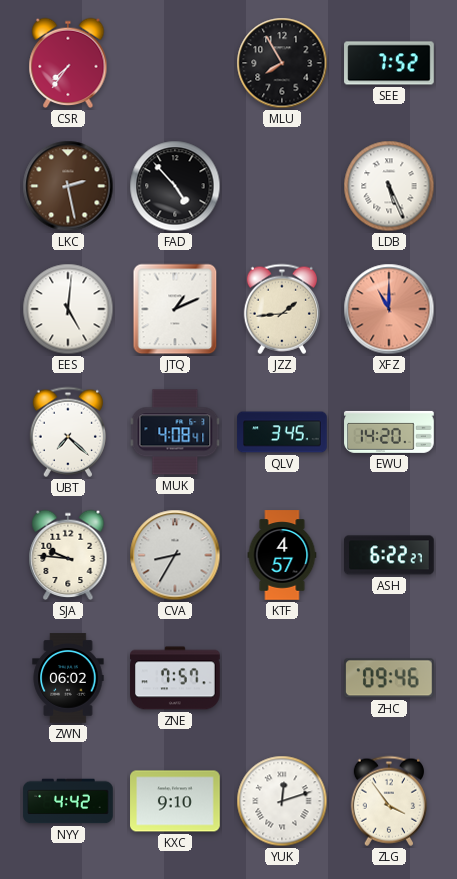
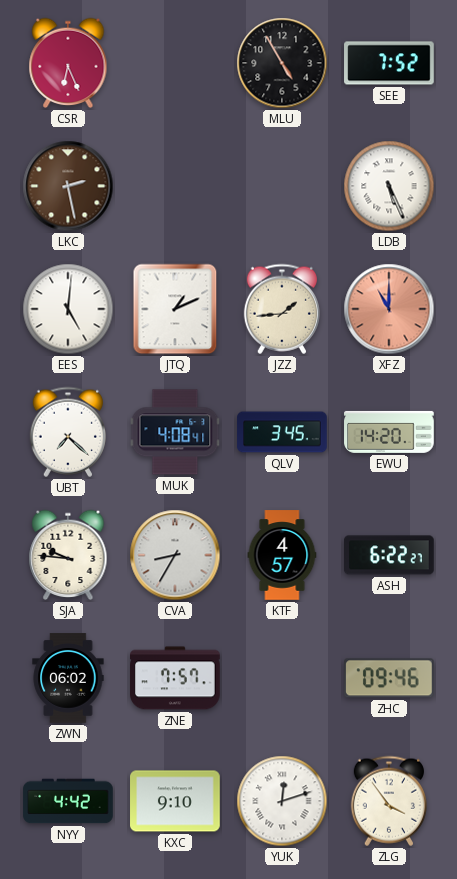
CSR: 7:36 -> 6:26
MLU: 7:55 -> 4:55
FAD: 4:53 -> none
